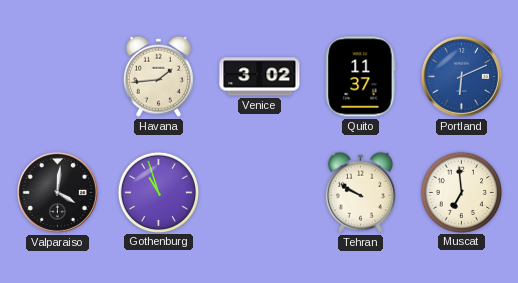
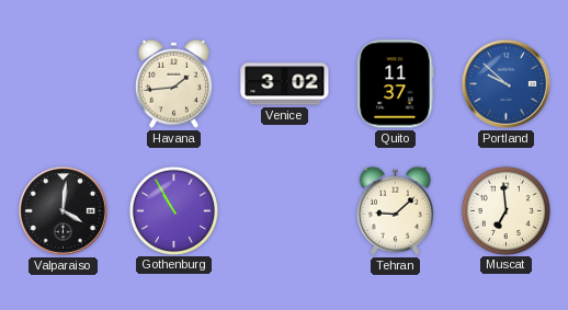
Portland: 6:11 -> 9:52
Gothenburg: 10:57 -> 10:55
Tehran: 9:50 -> 9:08
